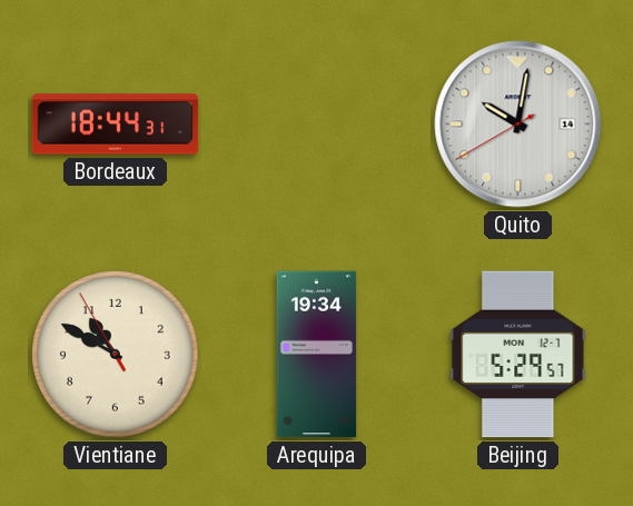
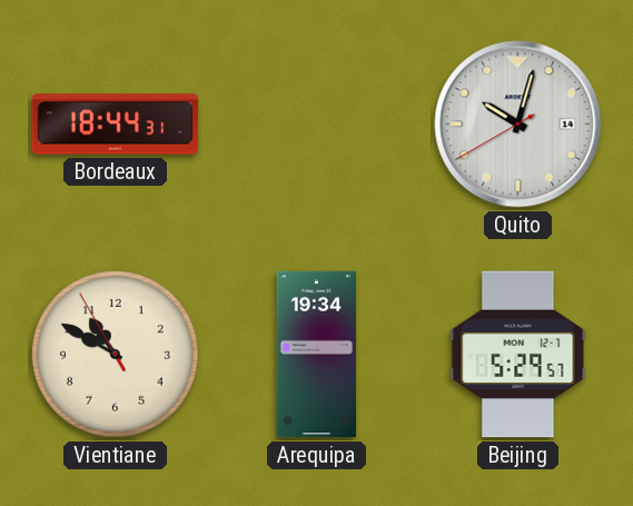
Quito: 10:01 -> 10:02
